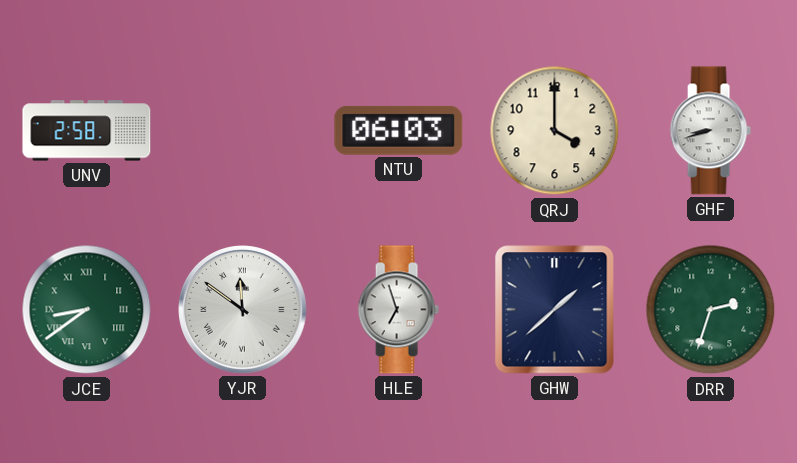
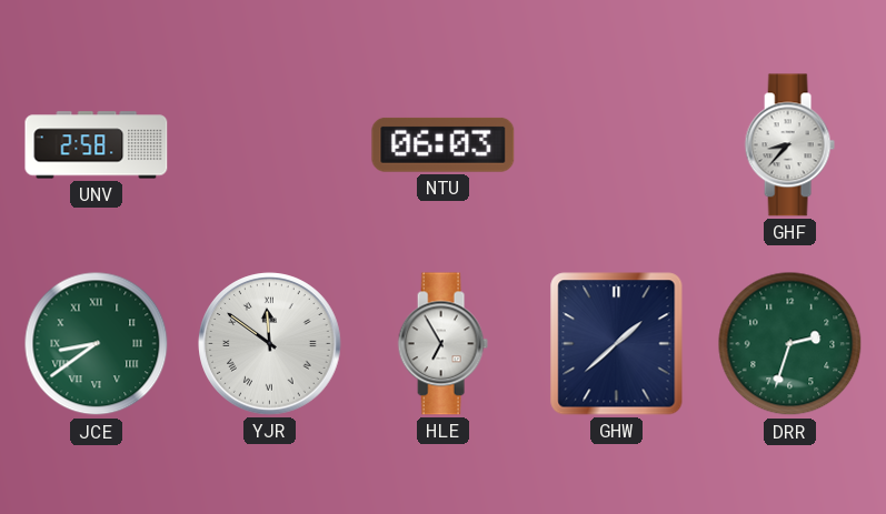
QRJ: 4:00 -> none
GHF: 8:42 -> 8:37
HLE: 6:57 -> 6:55
